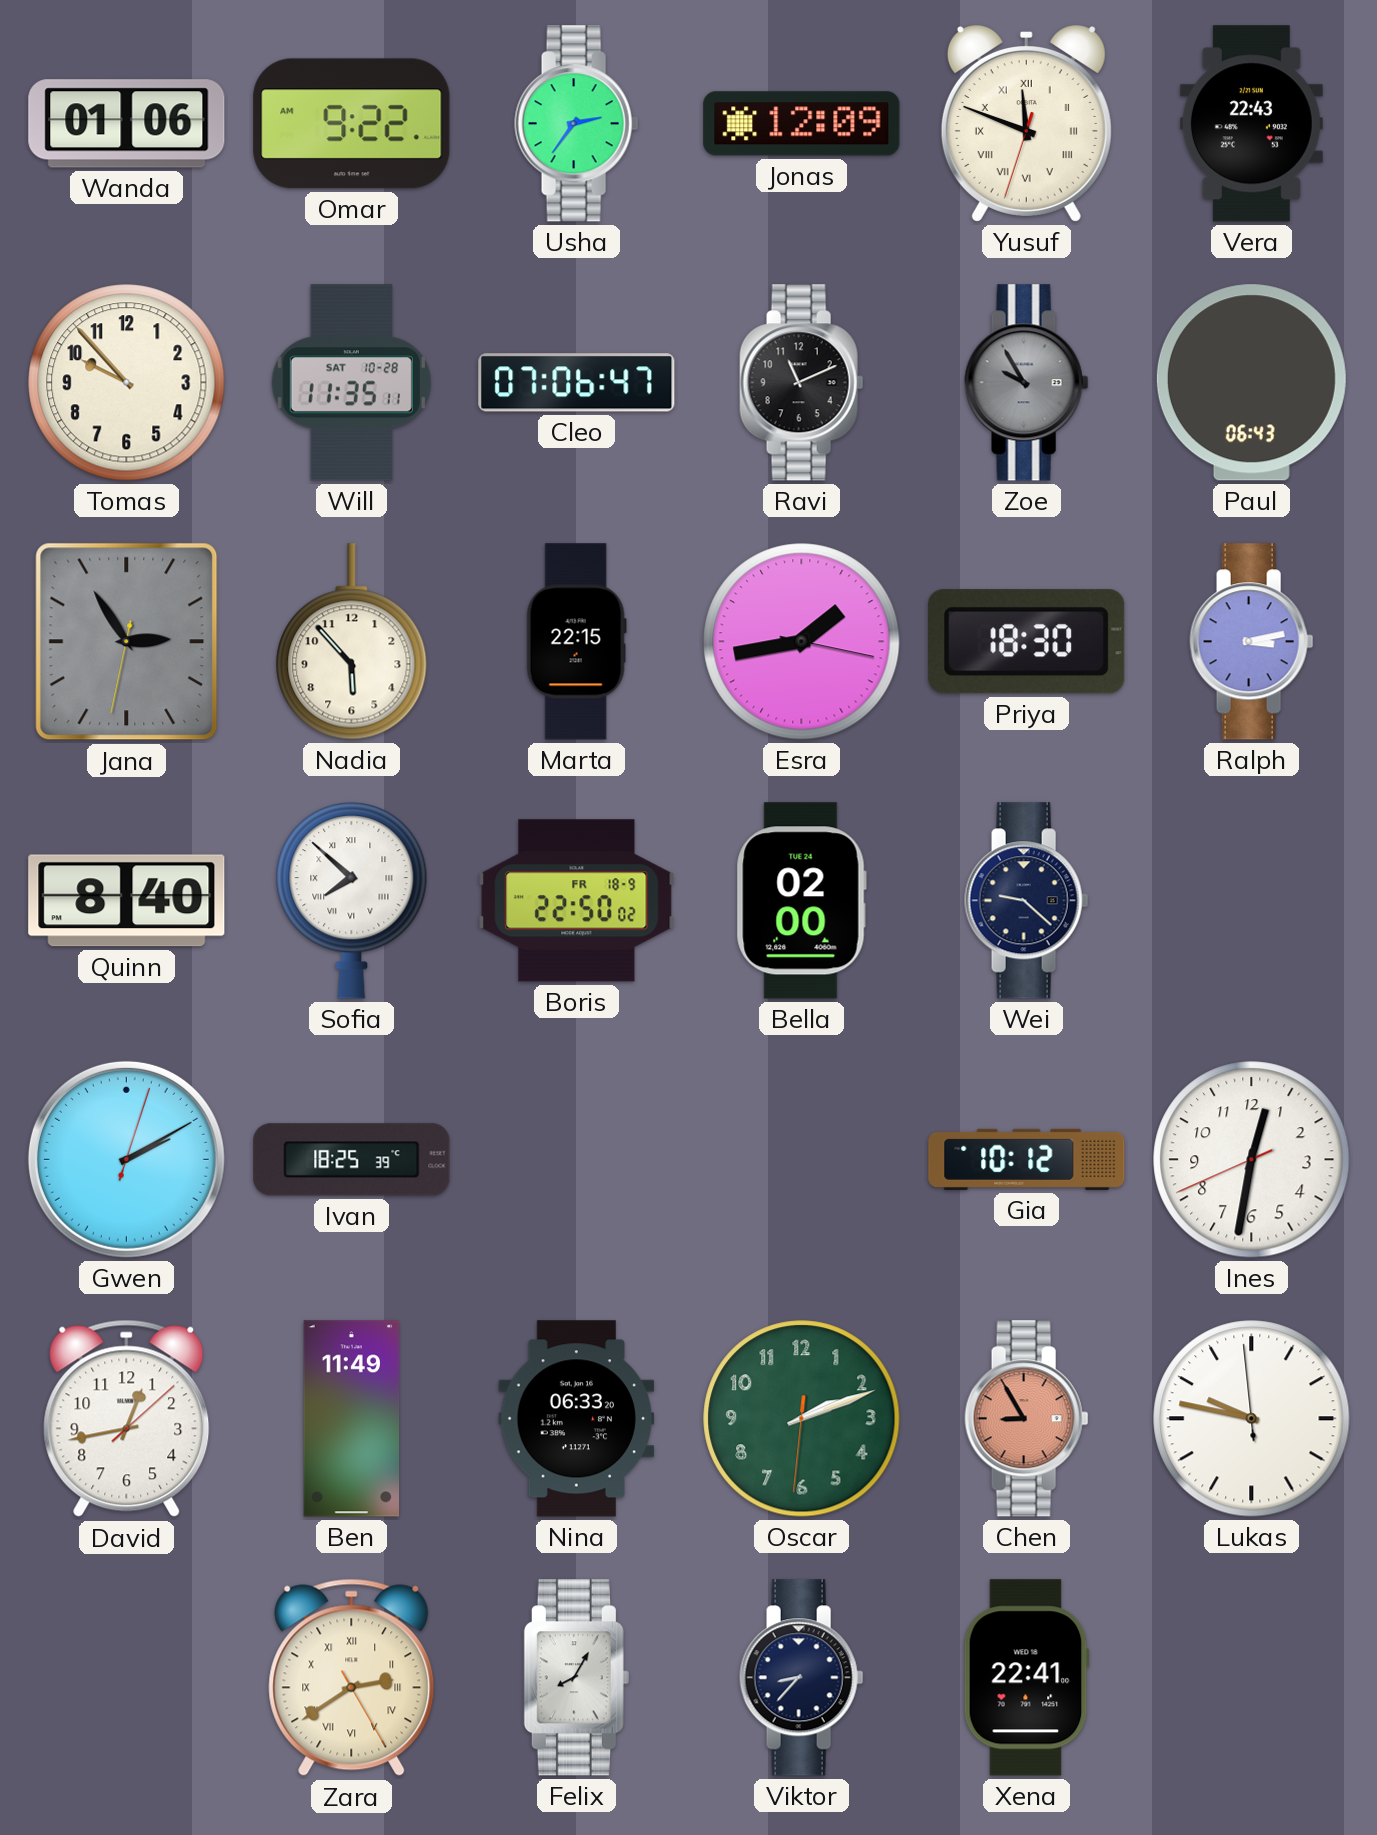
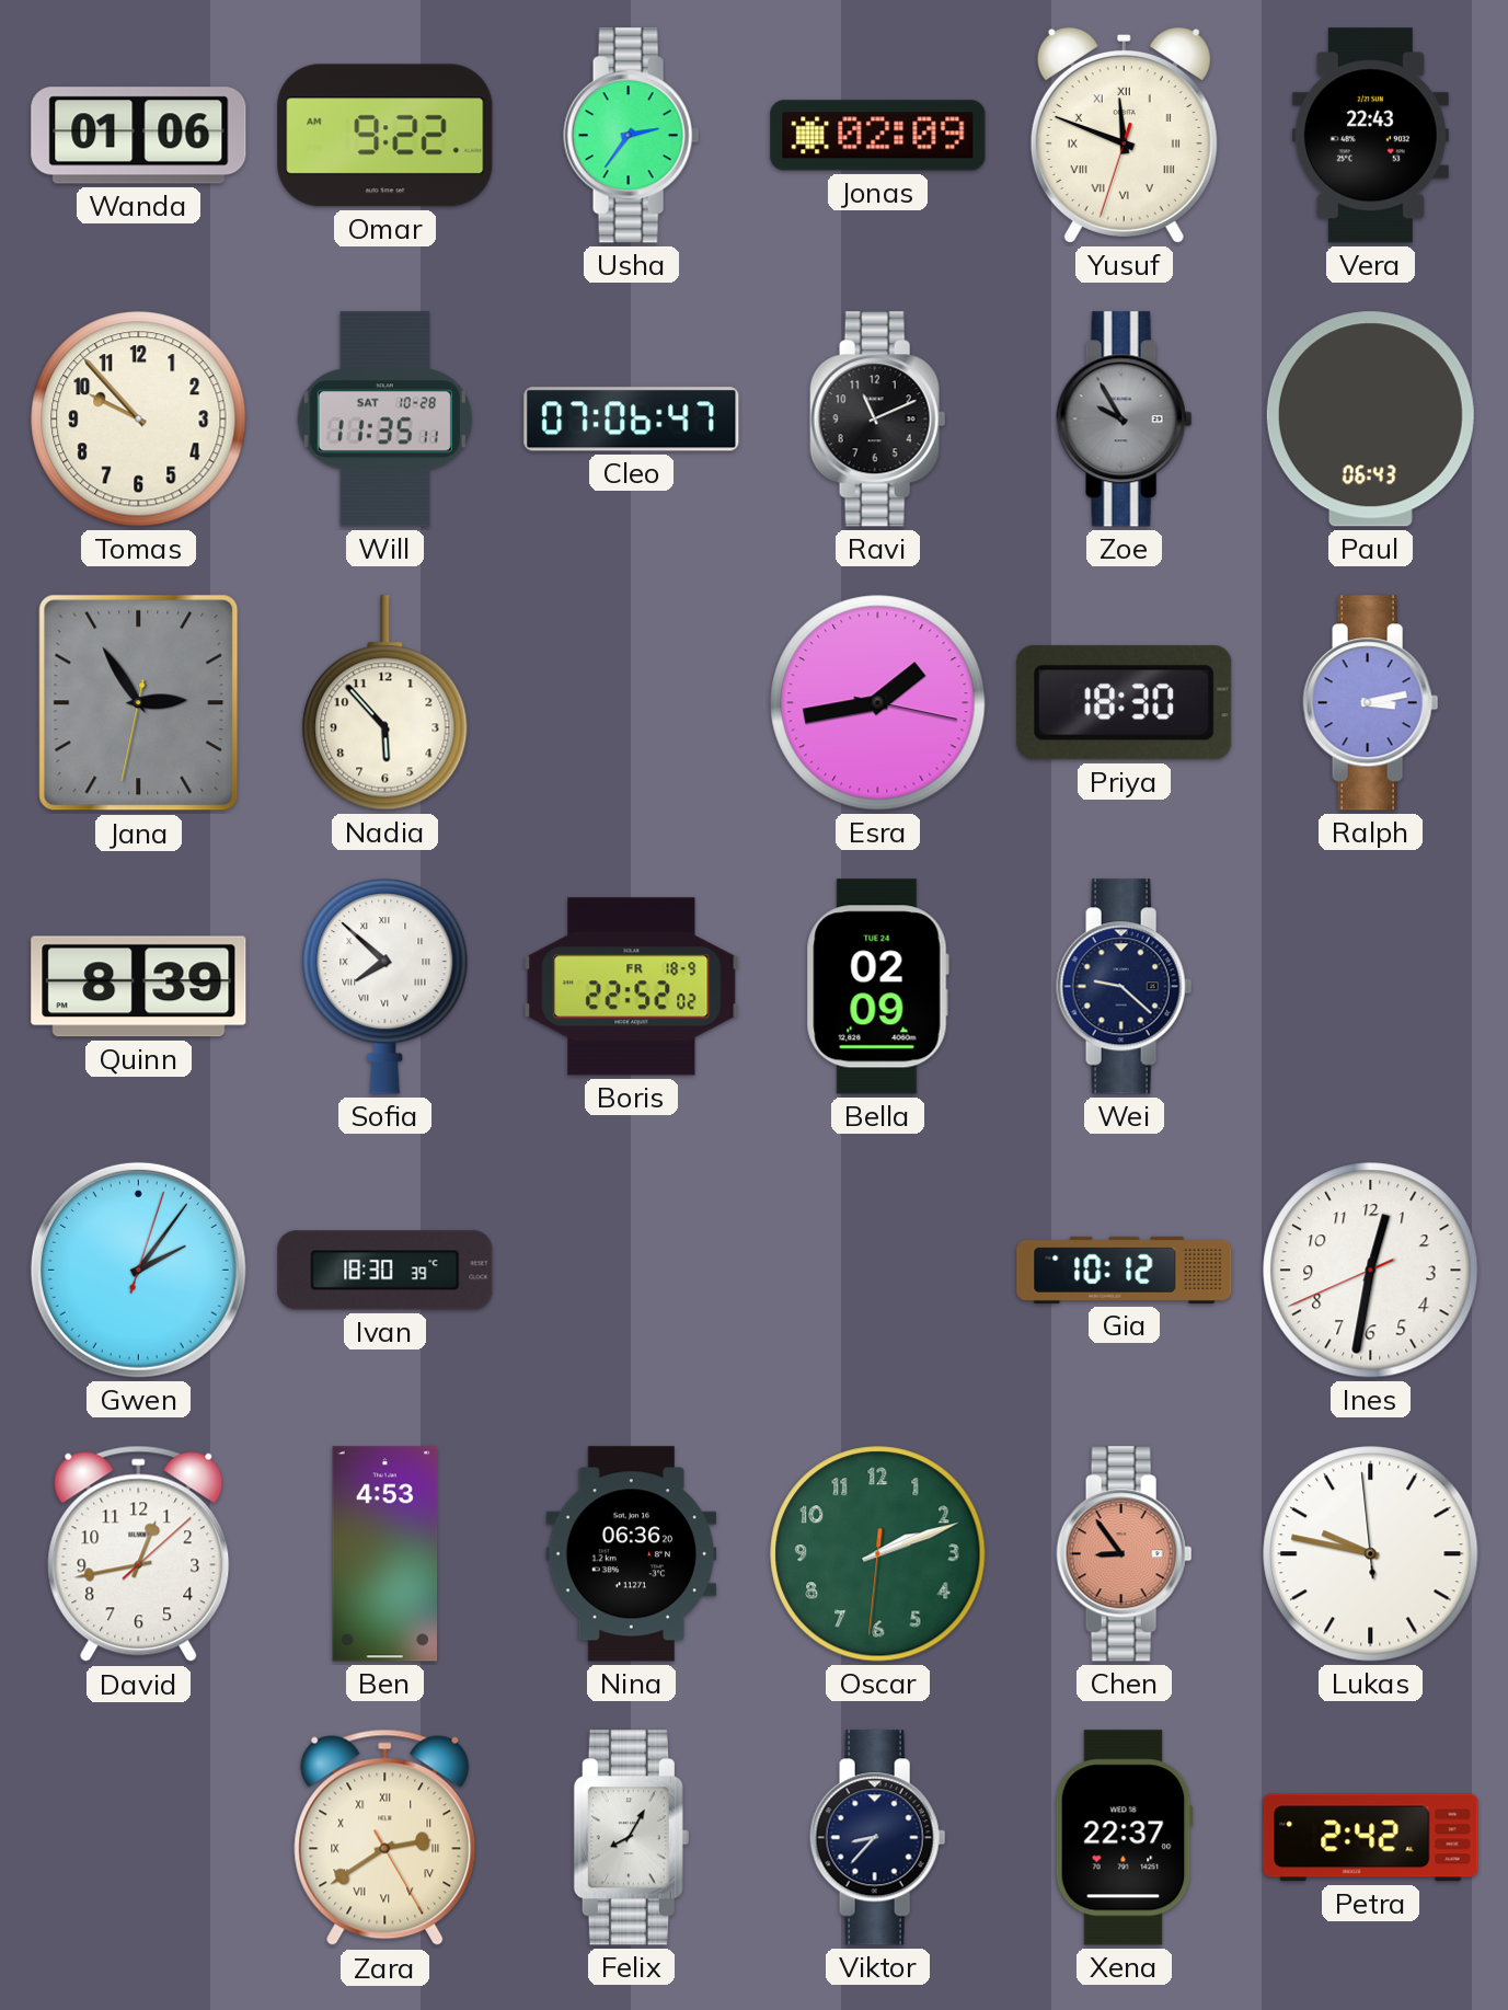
Jonas: 12:09 -> 02:09
Marta: 22:15 -> none
Quinn: 8:40 -> 8:39
Boris: 22:50 -> 22:52
Bella: 02:00 -> 02:09
Gwen: 2:10 -> 2:06
Ivan: 18:25 -> 18:30
Ben: 11:49 -> 4:53
Nina: 06:33 -> 06:36
Chen: 8:55 -> 8:54
Xena: 22:41 -> 22:37
Petra: none -> 2:42
